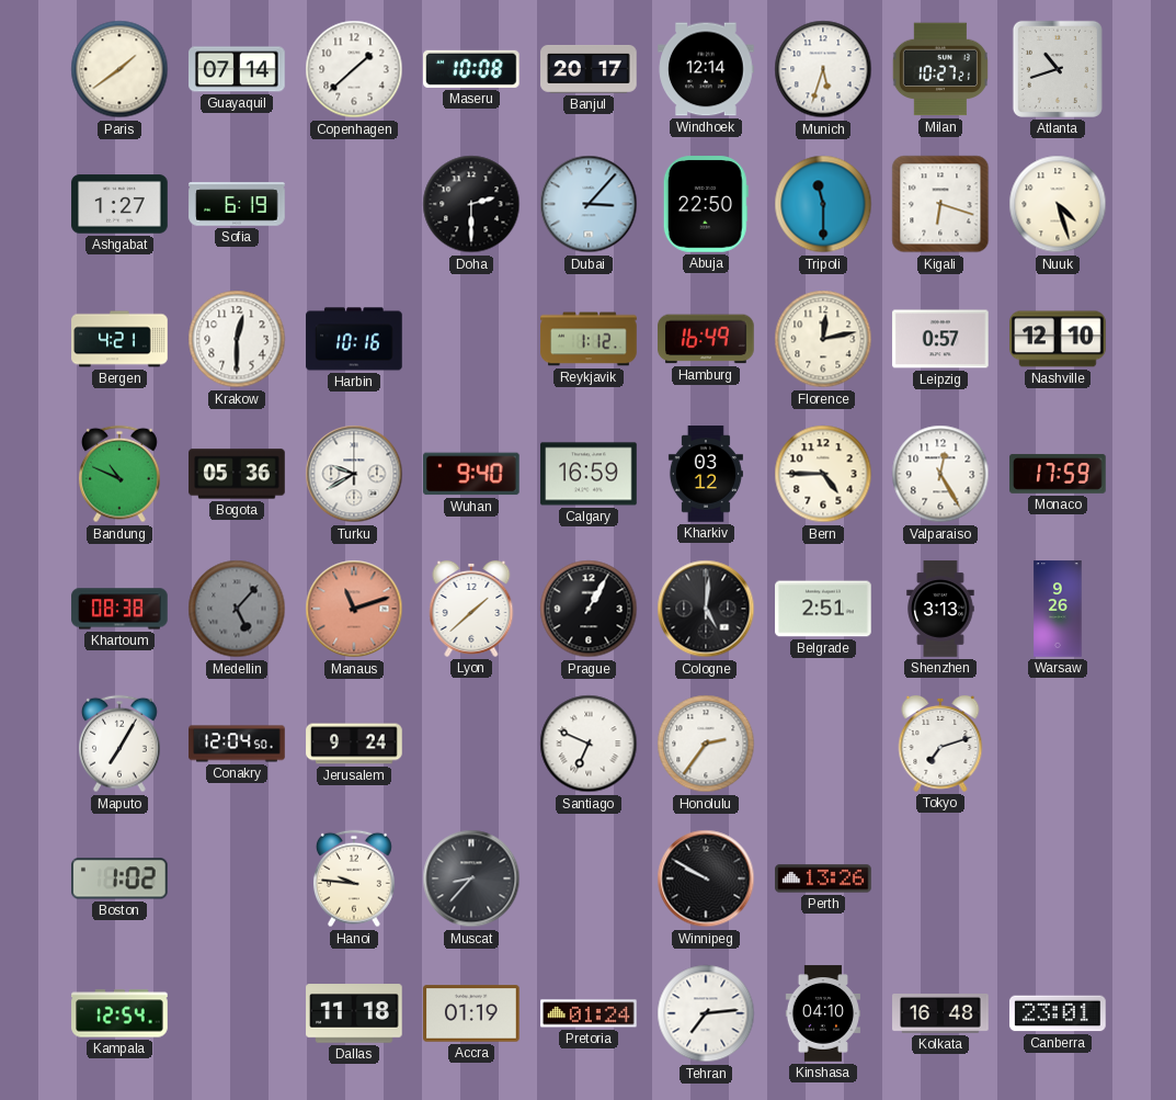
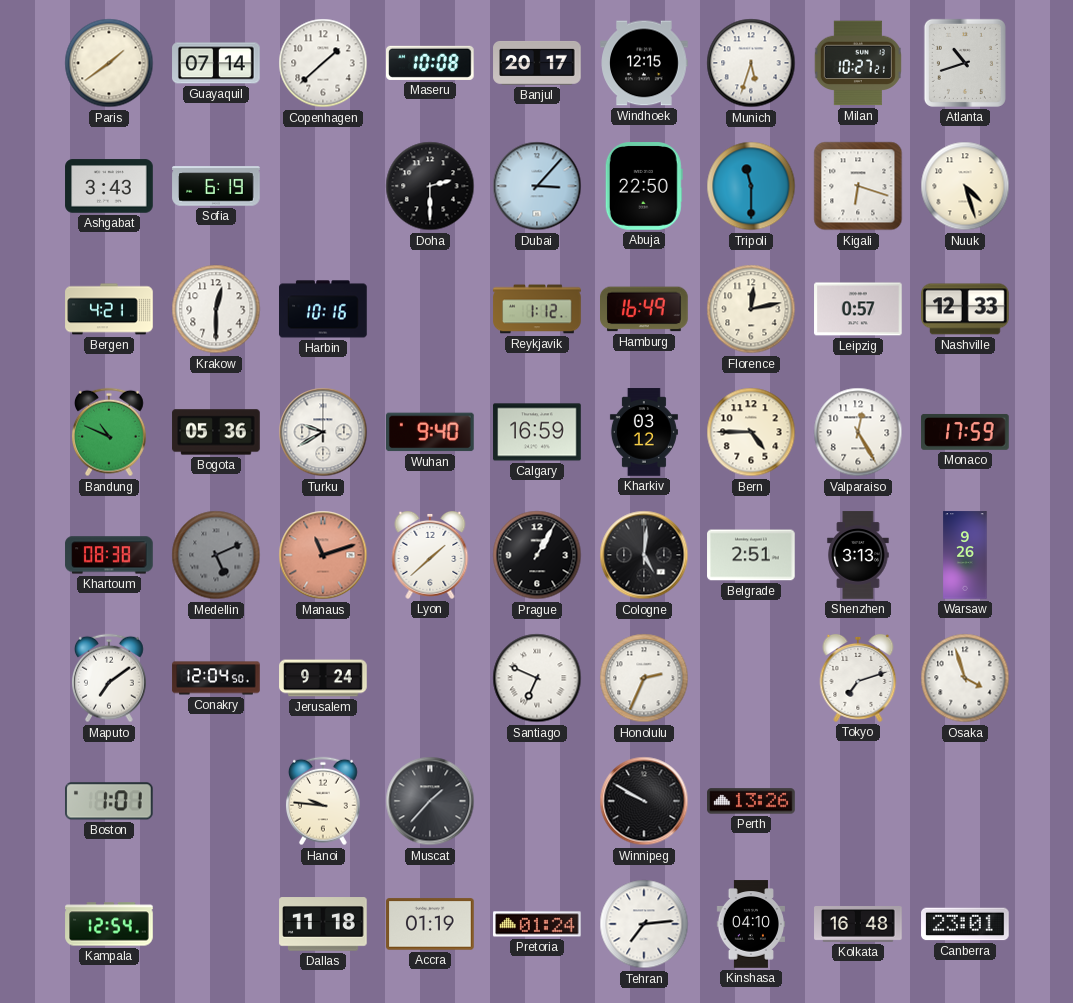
Windhoek: 12:14 -> 12:15
Ashgabat: 1:27 -> 3:43
Nashville: 12:10 -> 12:33
Medellin: 5:07 -> 5:11
Maputo: 7:05 -> 7:09
Honolulu: 2:36 -> 2:34
Osaka: none -> 3:57
Boston: 1:02 -> 1:01
Muscat: 8:37 -> 1:37
